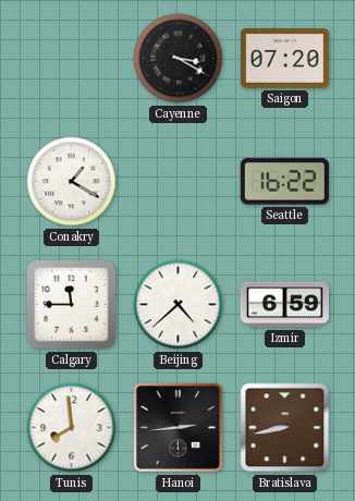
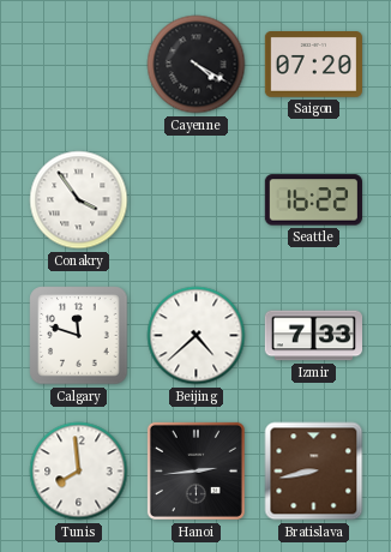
Cayenne: 3:20 -> 4:20
Conakry: 1:20 -> 3:54
Calgary: 11:45 -> 11:48
Izmir: 6:59 -> 7:33
